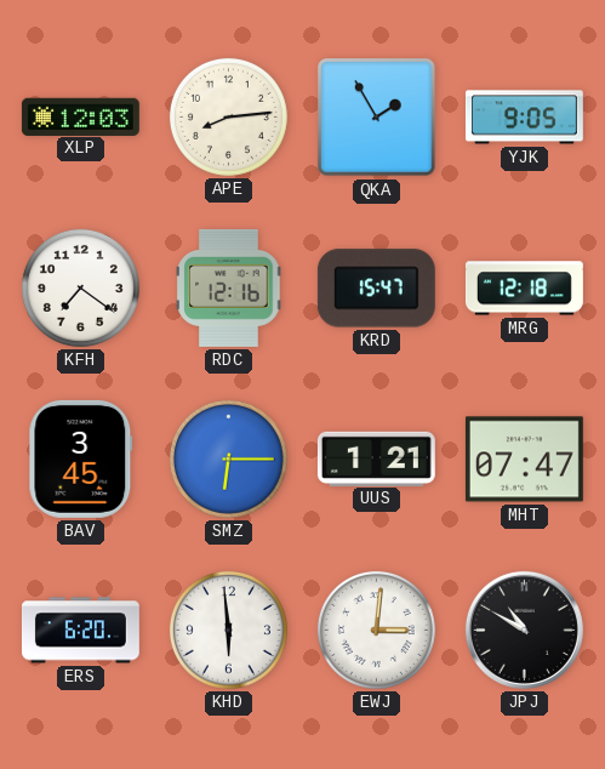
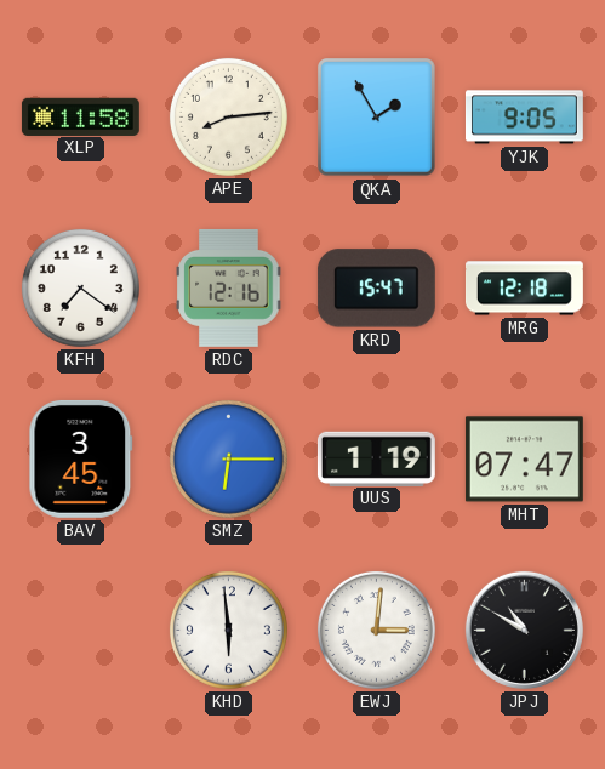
XLP: 12:03 -> 11:58
UUS: 1:21 -> 1:19
ERS: 6:20 -> none
